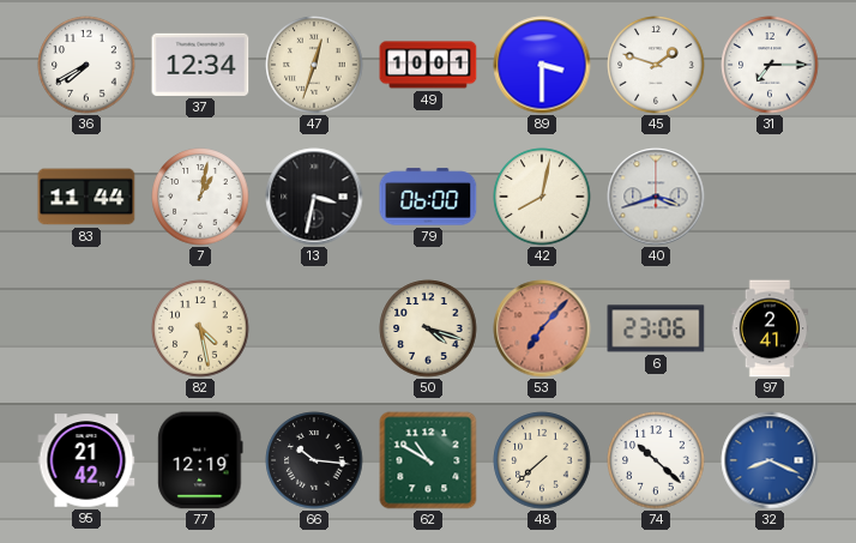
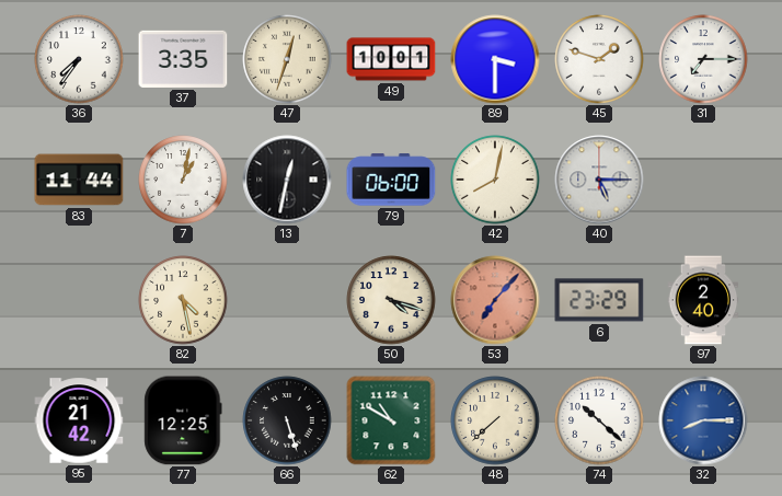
36: 7:40 -> 7:36
37: 12:34 -> 3:35
13: 3:32 -> 12:32
40: 3:42 -> 5:15
6: 23:06 -> 23:29
97: 2:41 -> 2:40
77: 12:19 -> 12:25
66: 10:16 -> 5:27
32: 8:19 -> 8:15
